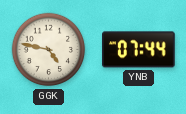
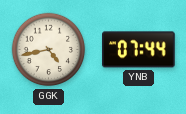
GGK: 4:47 -> 4:43
